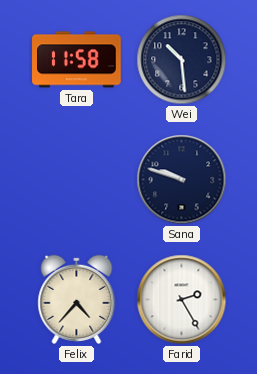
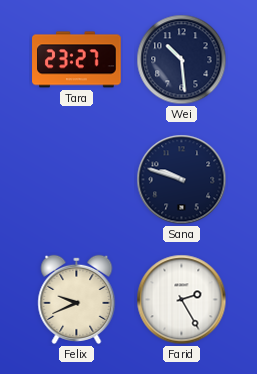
Tara: 11:58 -> 23:27
Felix: 4:37 -> 9:41
